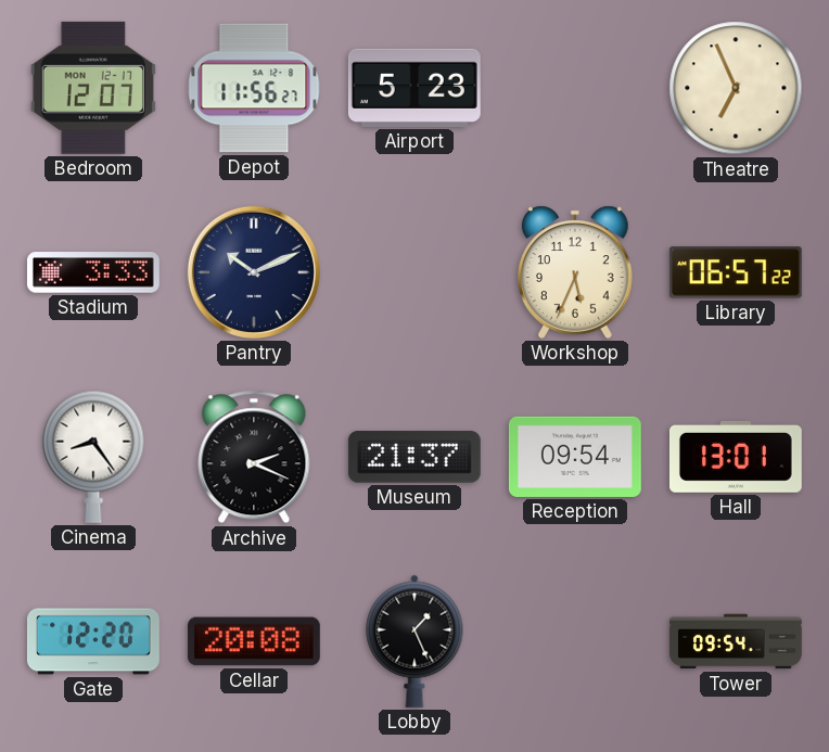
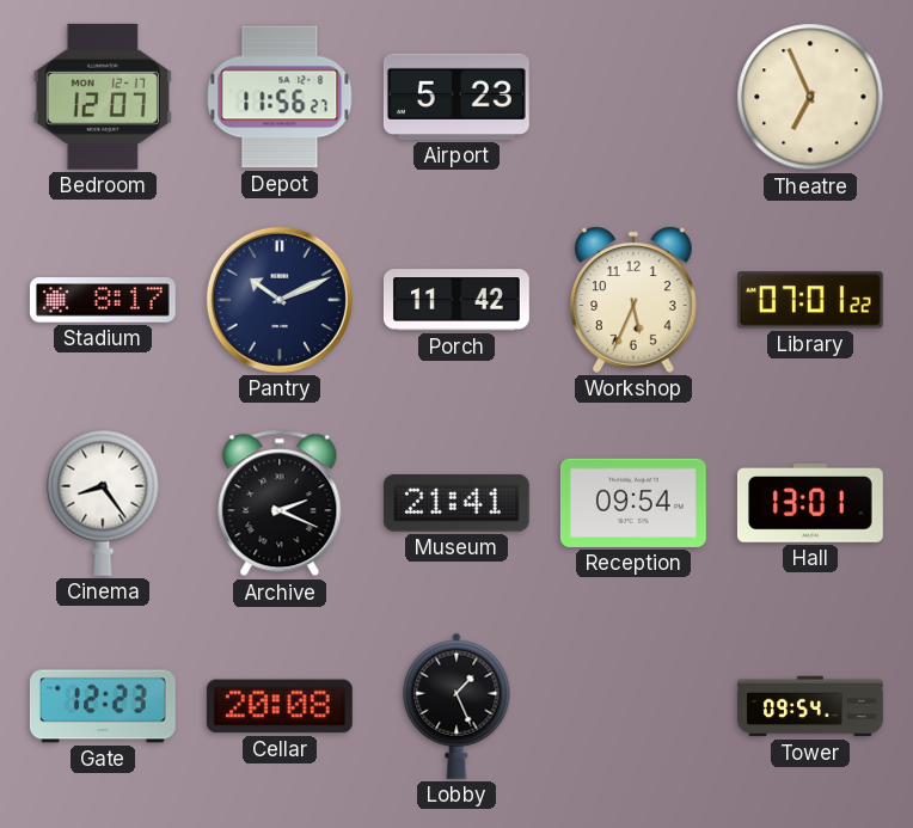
Stadium: 3:33 -> 8:17
Porch: none -> 11:42
Library: 06:57 -> 07:01
Museum: 21:37 -> 21:41
Gate: 12:20 -> 12:23
